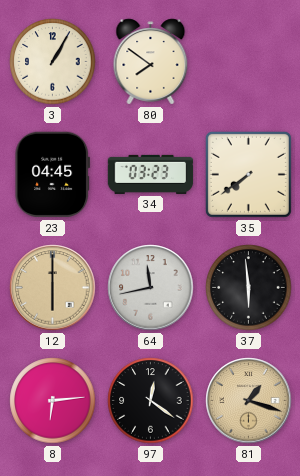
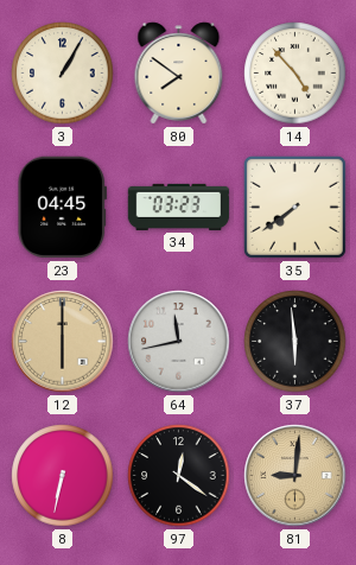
14: none -> 4:53
8: 6:14 -> 6:32
81: 1:18 -> 9:01
